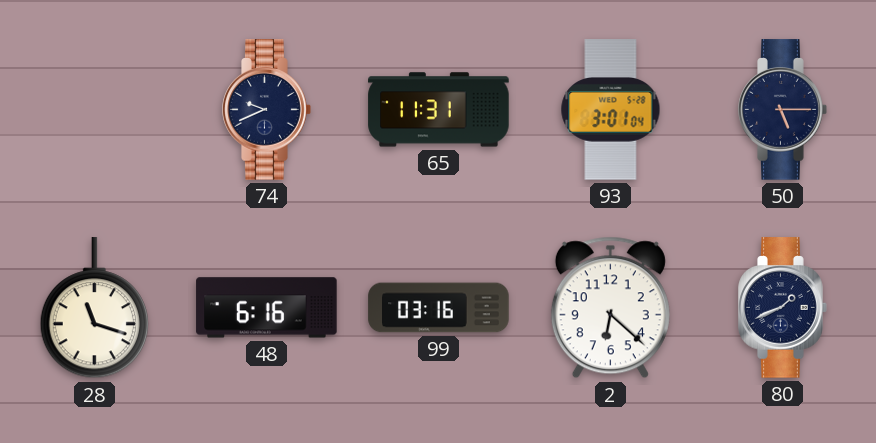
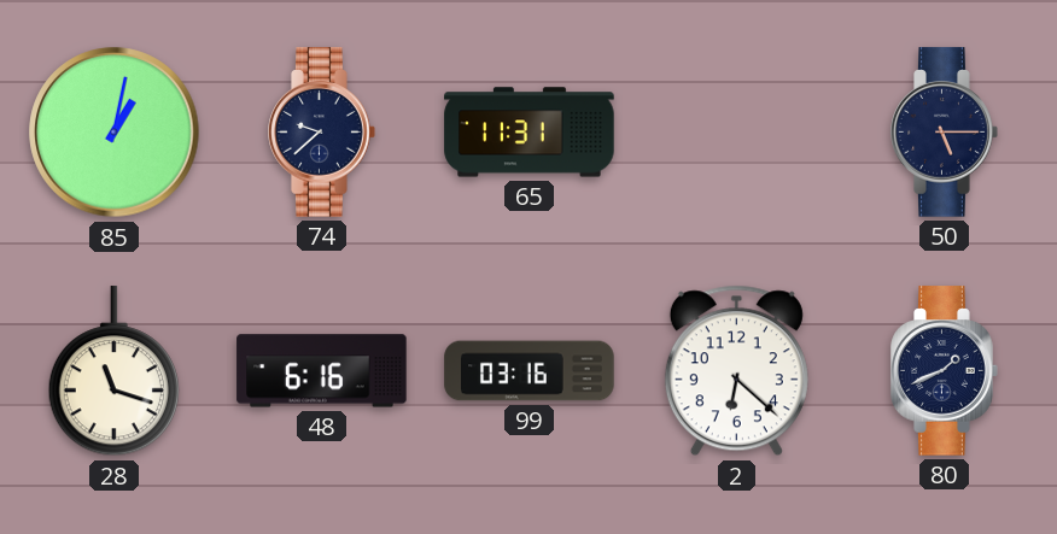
85: none -> 1:02
74: 9:41 -> 9:38
93: 3:01 -> none
